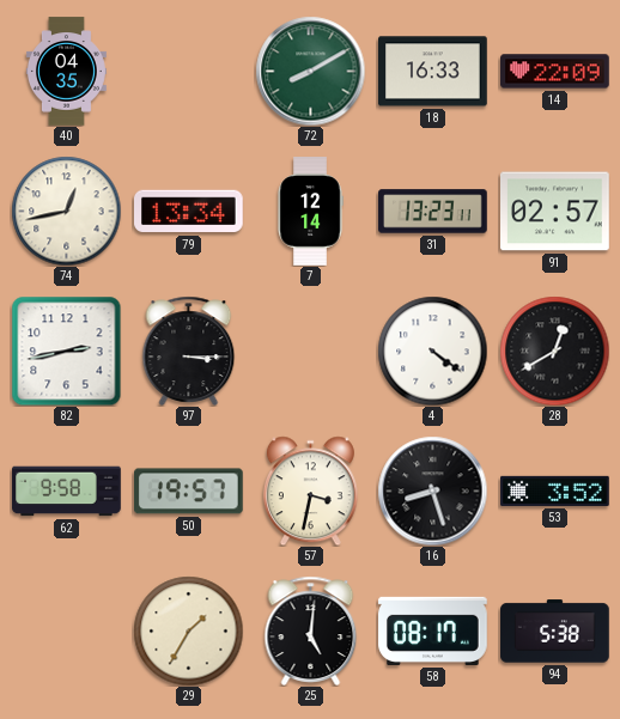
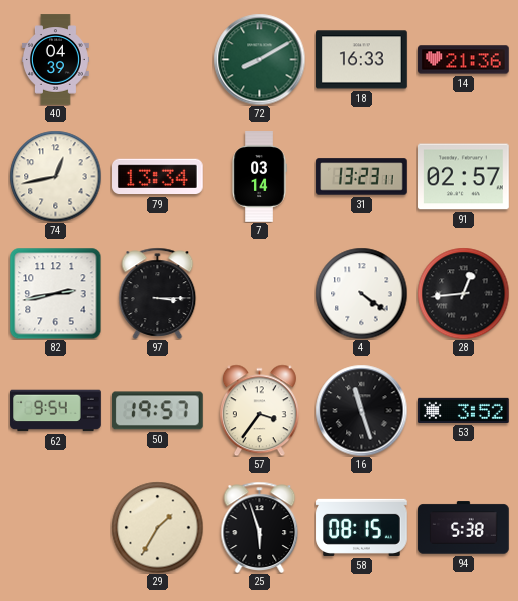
40: 04:35 -> 04:39
14: 22:09 -> 21:36
7: 12:14 -> 03:14
28: 12:40 -> 12:44
62: 9:58 -> 9:54
57: 3:32 -> 3:36
16: 8:27 -> 11:27
25: 5:01 -> 5:57
58: 08:17 -> 08:15
